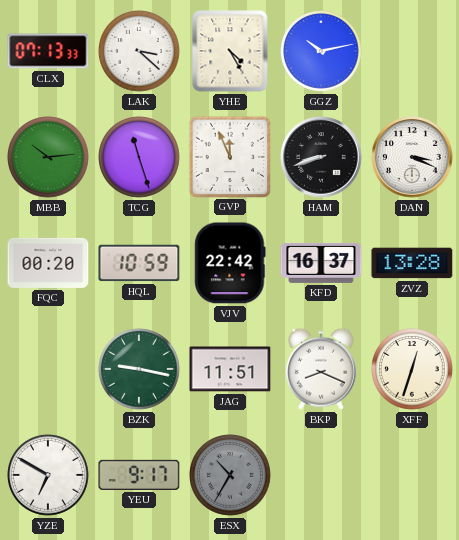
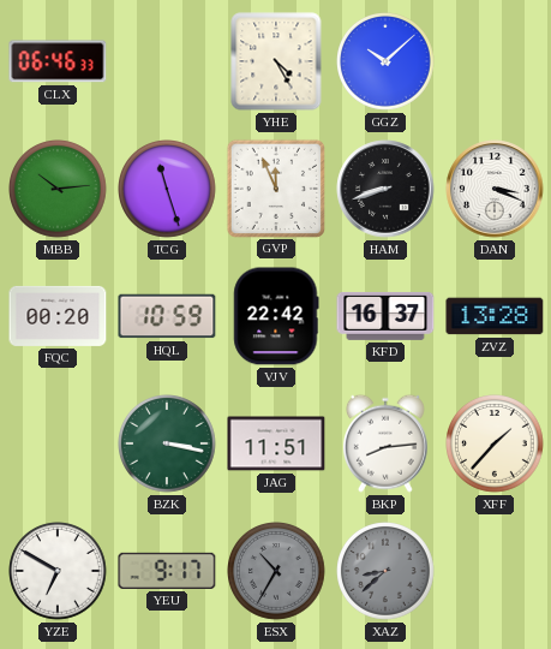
CLX: 07:13 -> 06:46
LAK: 3:22 -> none
GGZ: 10:13 -> 10:08
BZK: 9:17 -> 3:17
BKP: 8:19 -> 8:14
XFF: 12:33 -> 1:37
XAZ: none -> 8:38
